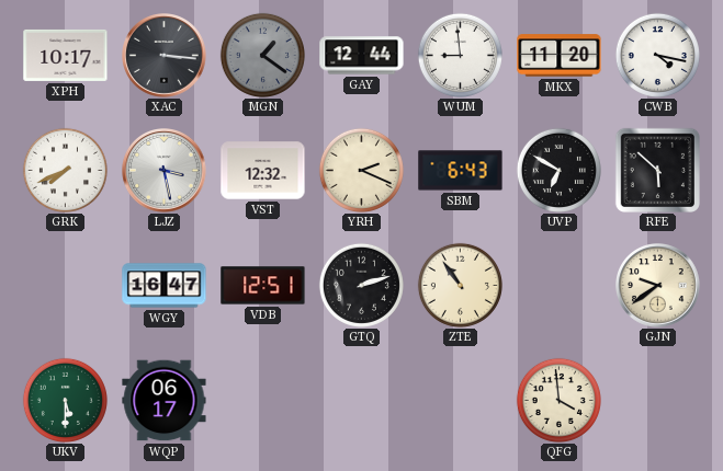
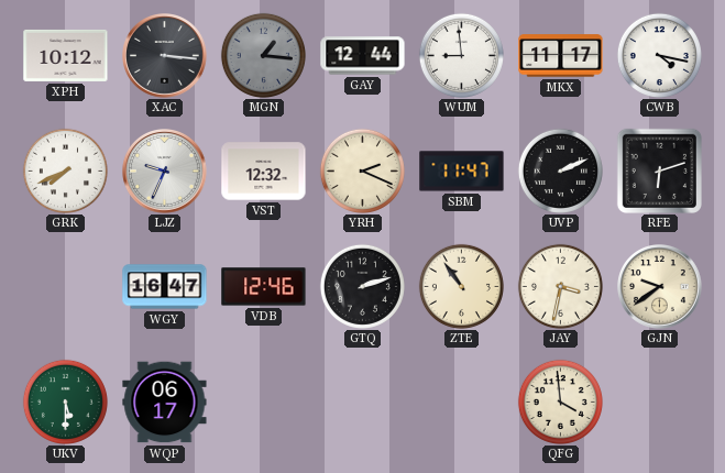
XPH: 10:17 -> 10:12
MGN: 1:21 -> 1:16
MKX: 11:20 -> 11:17
LJZ: 3:28 -> 9:34
SBM: 6:43 -> 11:47
UVP: 6:50 -> 2:11
RFE: 5:52 -> 6:12
VDB: 12:51 -> 12:46
JAY: none -> 3:32
